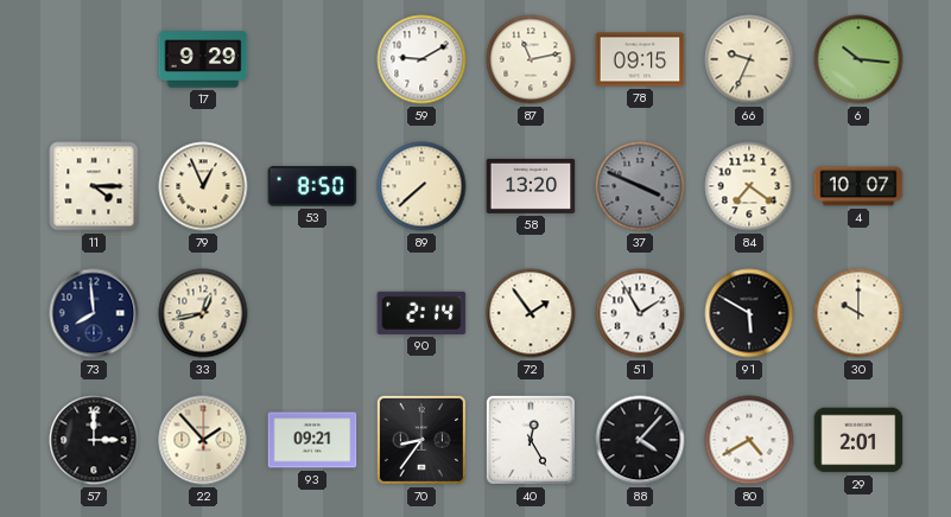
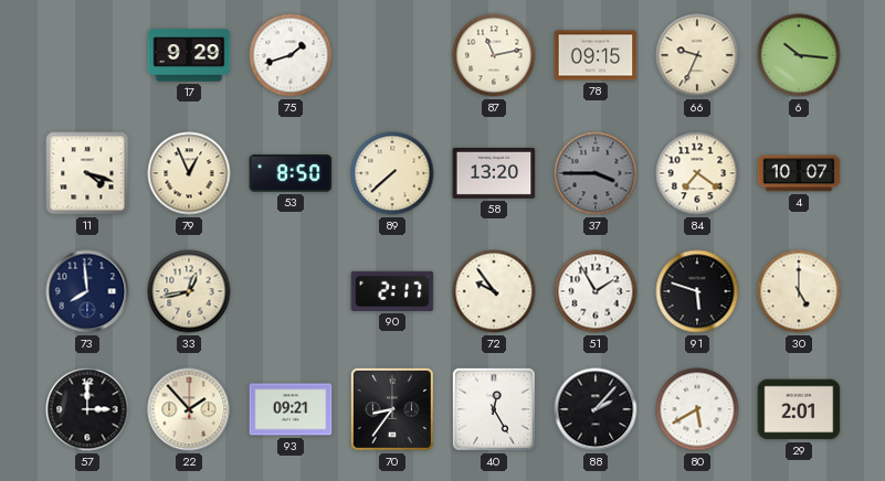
75: none -> 1:42
59: 9:10 -> none
11: 4:15 -> 4:18
37: 3:49 -> 3:45
90: 2:14 -> 2:17
72: 1:54 -> 9:54
91: 5:50 -> 5:48
30: 10:00 -> 5:00
88: 4:07 -> 2:07
80: 4:40 -> 5:40
